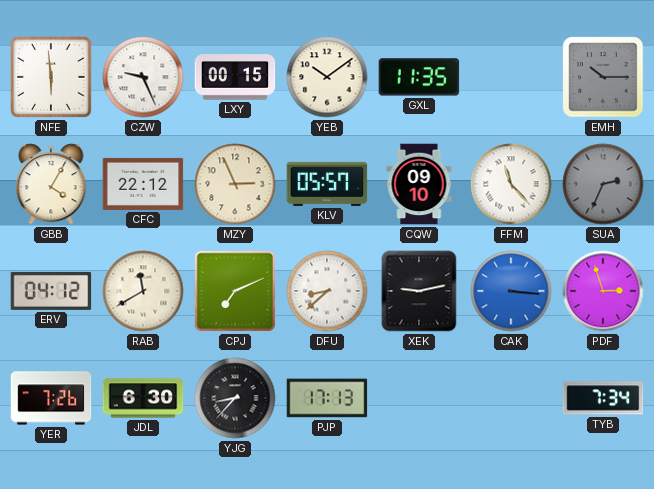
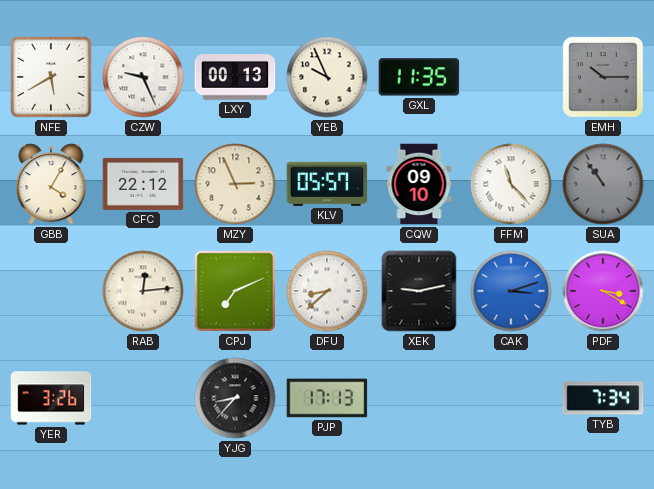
NFE: 5:59 -> 5:40
LXY: 00:15 -> 00:13
YEB: 10:09 -> 9:56
SUA: 2:34 -> 10:54
ERV: 04:12 -> none
RAB: 11:40 -> 12:14
CAK: 3:16 -> 3:12
PDF: 2:57 -> 3:20
YER: 7:26 -> 3:26
JDL: 6:30 -> none
